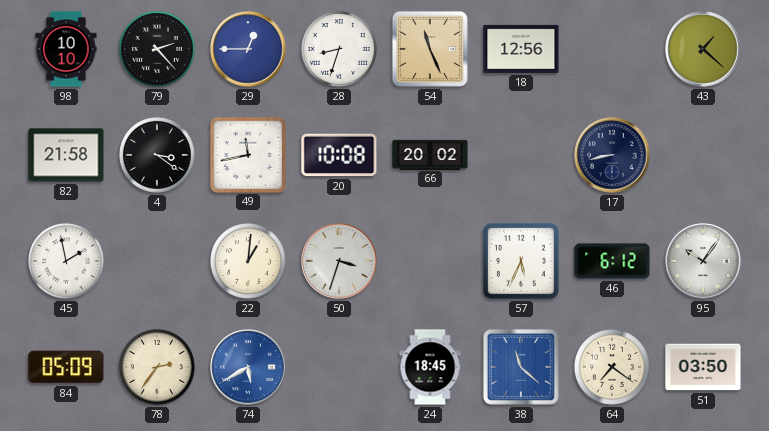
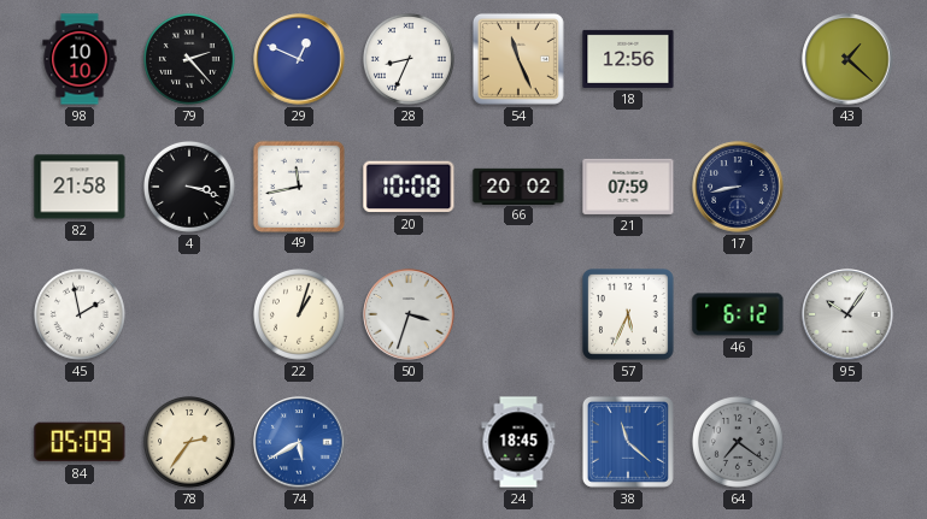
29: 12:45 -> 12:49
28: 8:33 -> 8:34
4: 3:21 -> 3:18
21: none -> 07:59
22: 1:01 -> 1:03
64 dial: cream -> grey
51: 03:50 -> none
